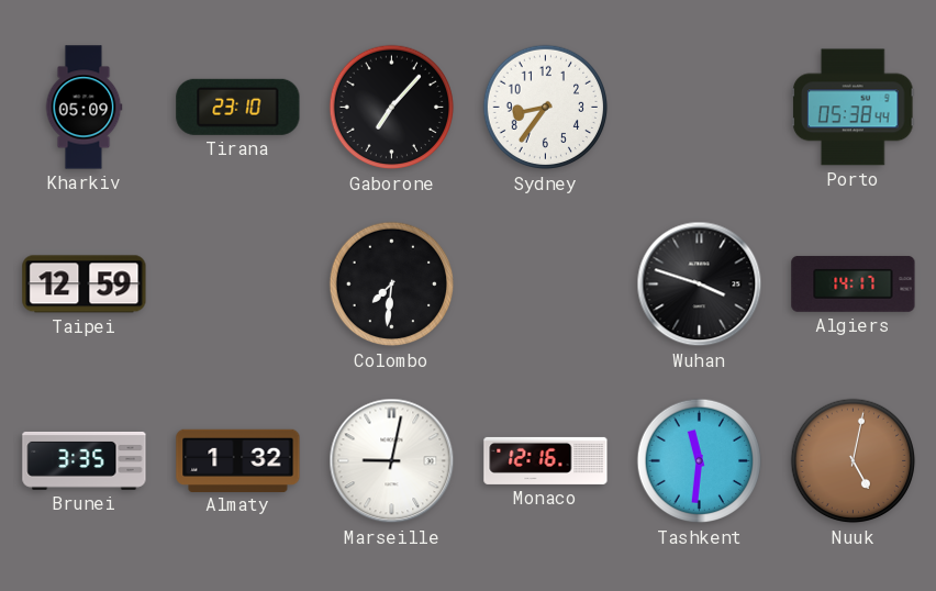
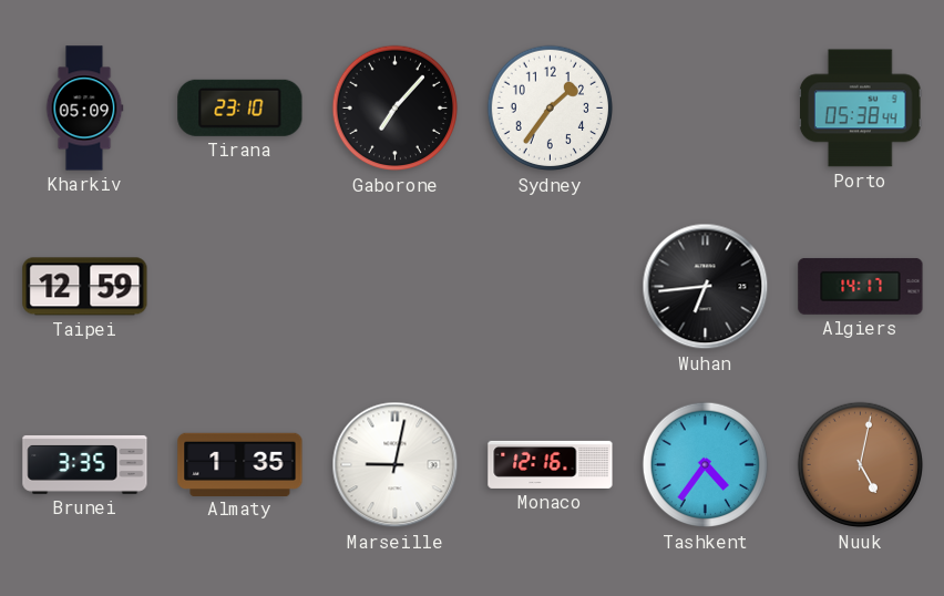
Sydney: 8:36 -> 1:36
Colombo: 7:31 -> none
Wuhan: 3:48 -> 6:44
Almaty: 1:32 -> 1:35
Tashkent: 11:31 -> 4:36
